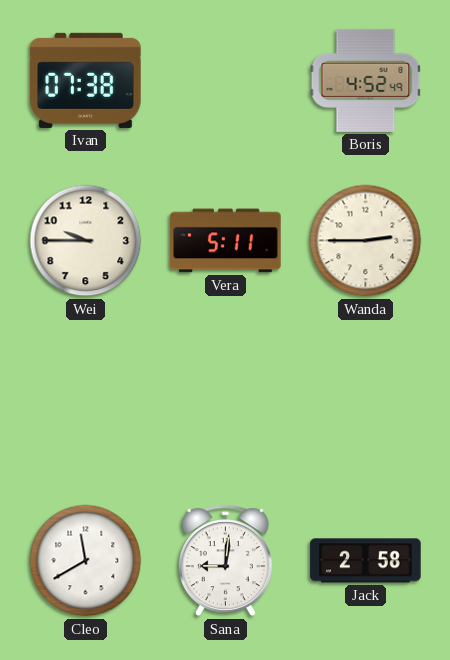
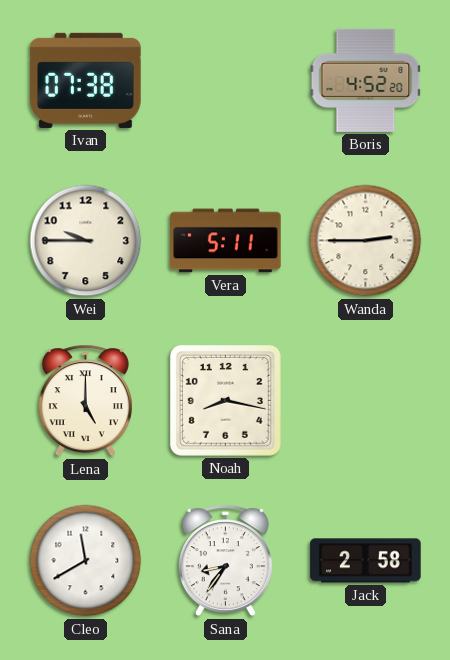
Boris: 4:52:49 -> 4:52:20
Lena: none -> 5:00
Noah: none -> 8:17
Sana: 9:01 -> 8:36
